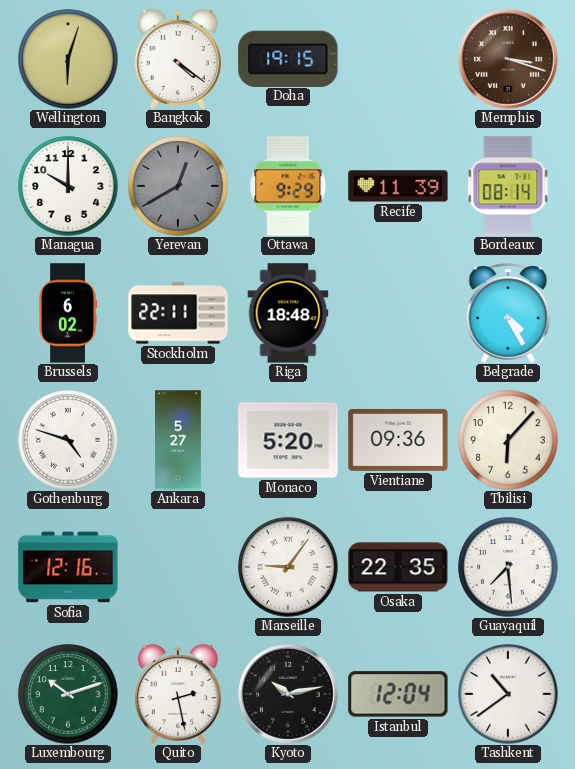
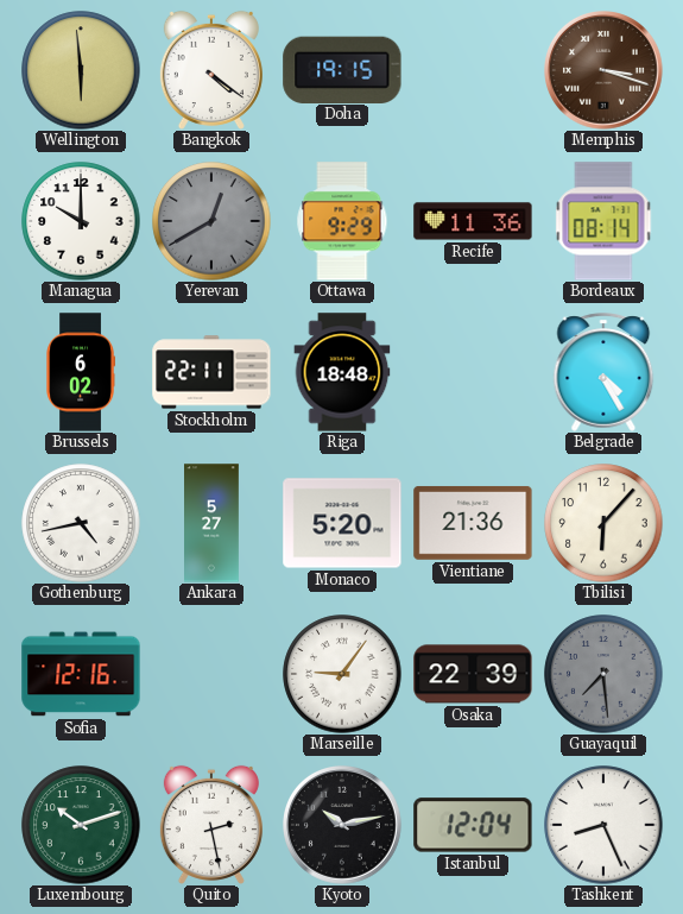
Wellington: 6:03 -> 5:59
Recife: 11:39 -> 11:36
Gothenburg: 4:48 -> 4:43
Vientiane: 09:36 -> 21:36
Osaka: 22:35 -> 22:39
Guayaquil dial: white -> grey
Tashkent: 10:39 -> 8:26
